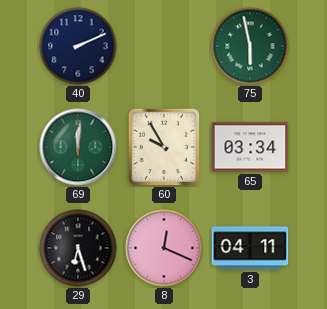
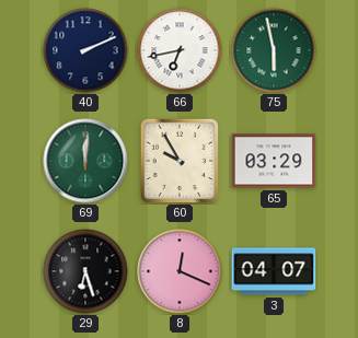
66: none -> 6:43
65: 03:34 -> 03:29
3: 04:11 -> 04:07
